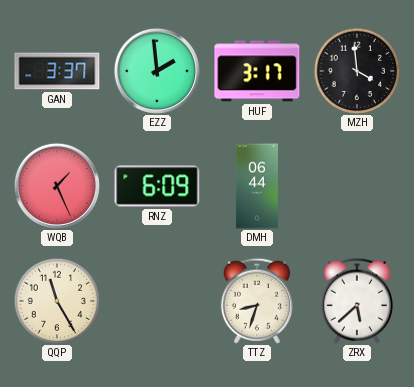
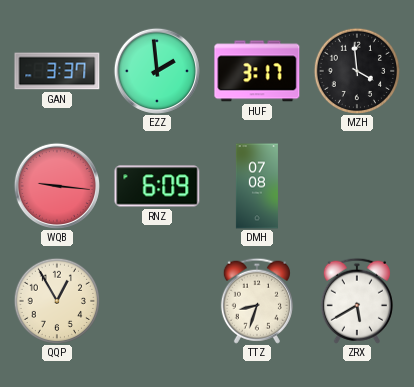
WQB: 1:26 -> 9:16
DMH: 06:44 -> 07:08
QQP: 11:25 -> 12:55
ZRX: 5:38 -> 5:40
